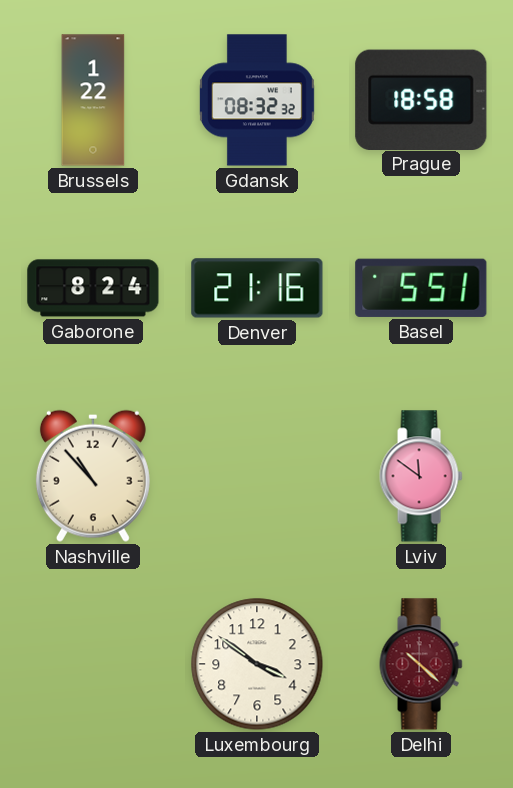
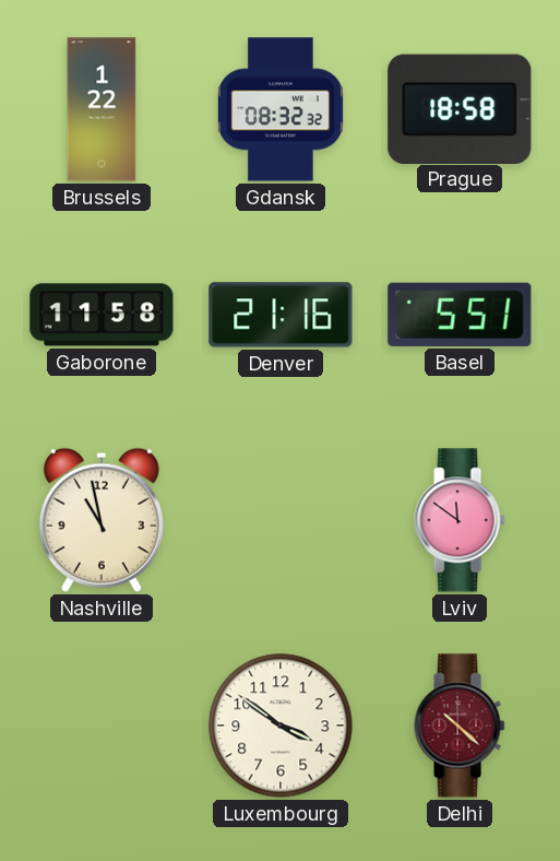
Gaborone: 8:24 -> 11:58
Nashville: 10:53 -> 10:58
